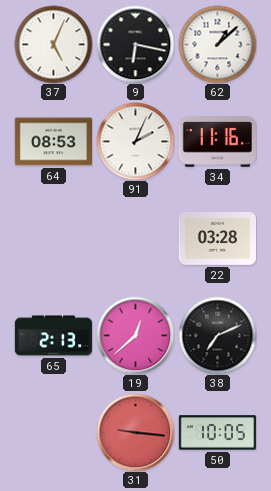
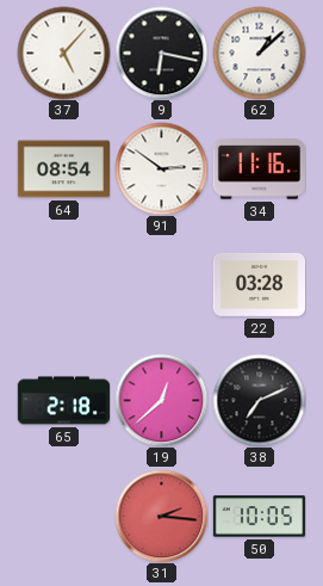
37: 5:04 -> 5:07
64: 08:53 -> 08:54
91: 2:04 -> 2:51
65: 2:13 -> 2:18
31: 9:16 -> 2:16
